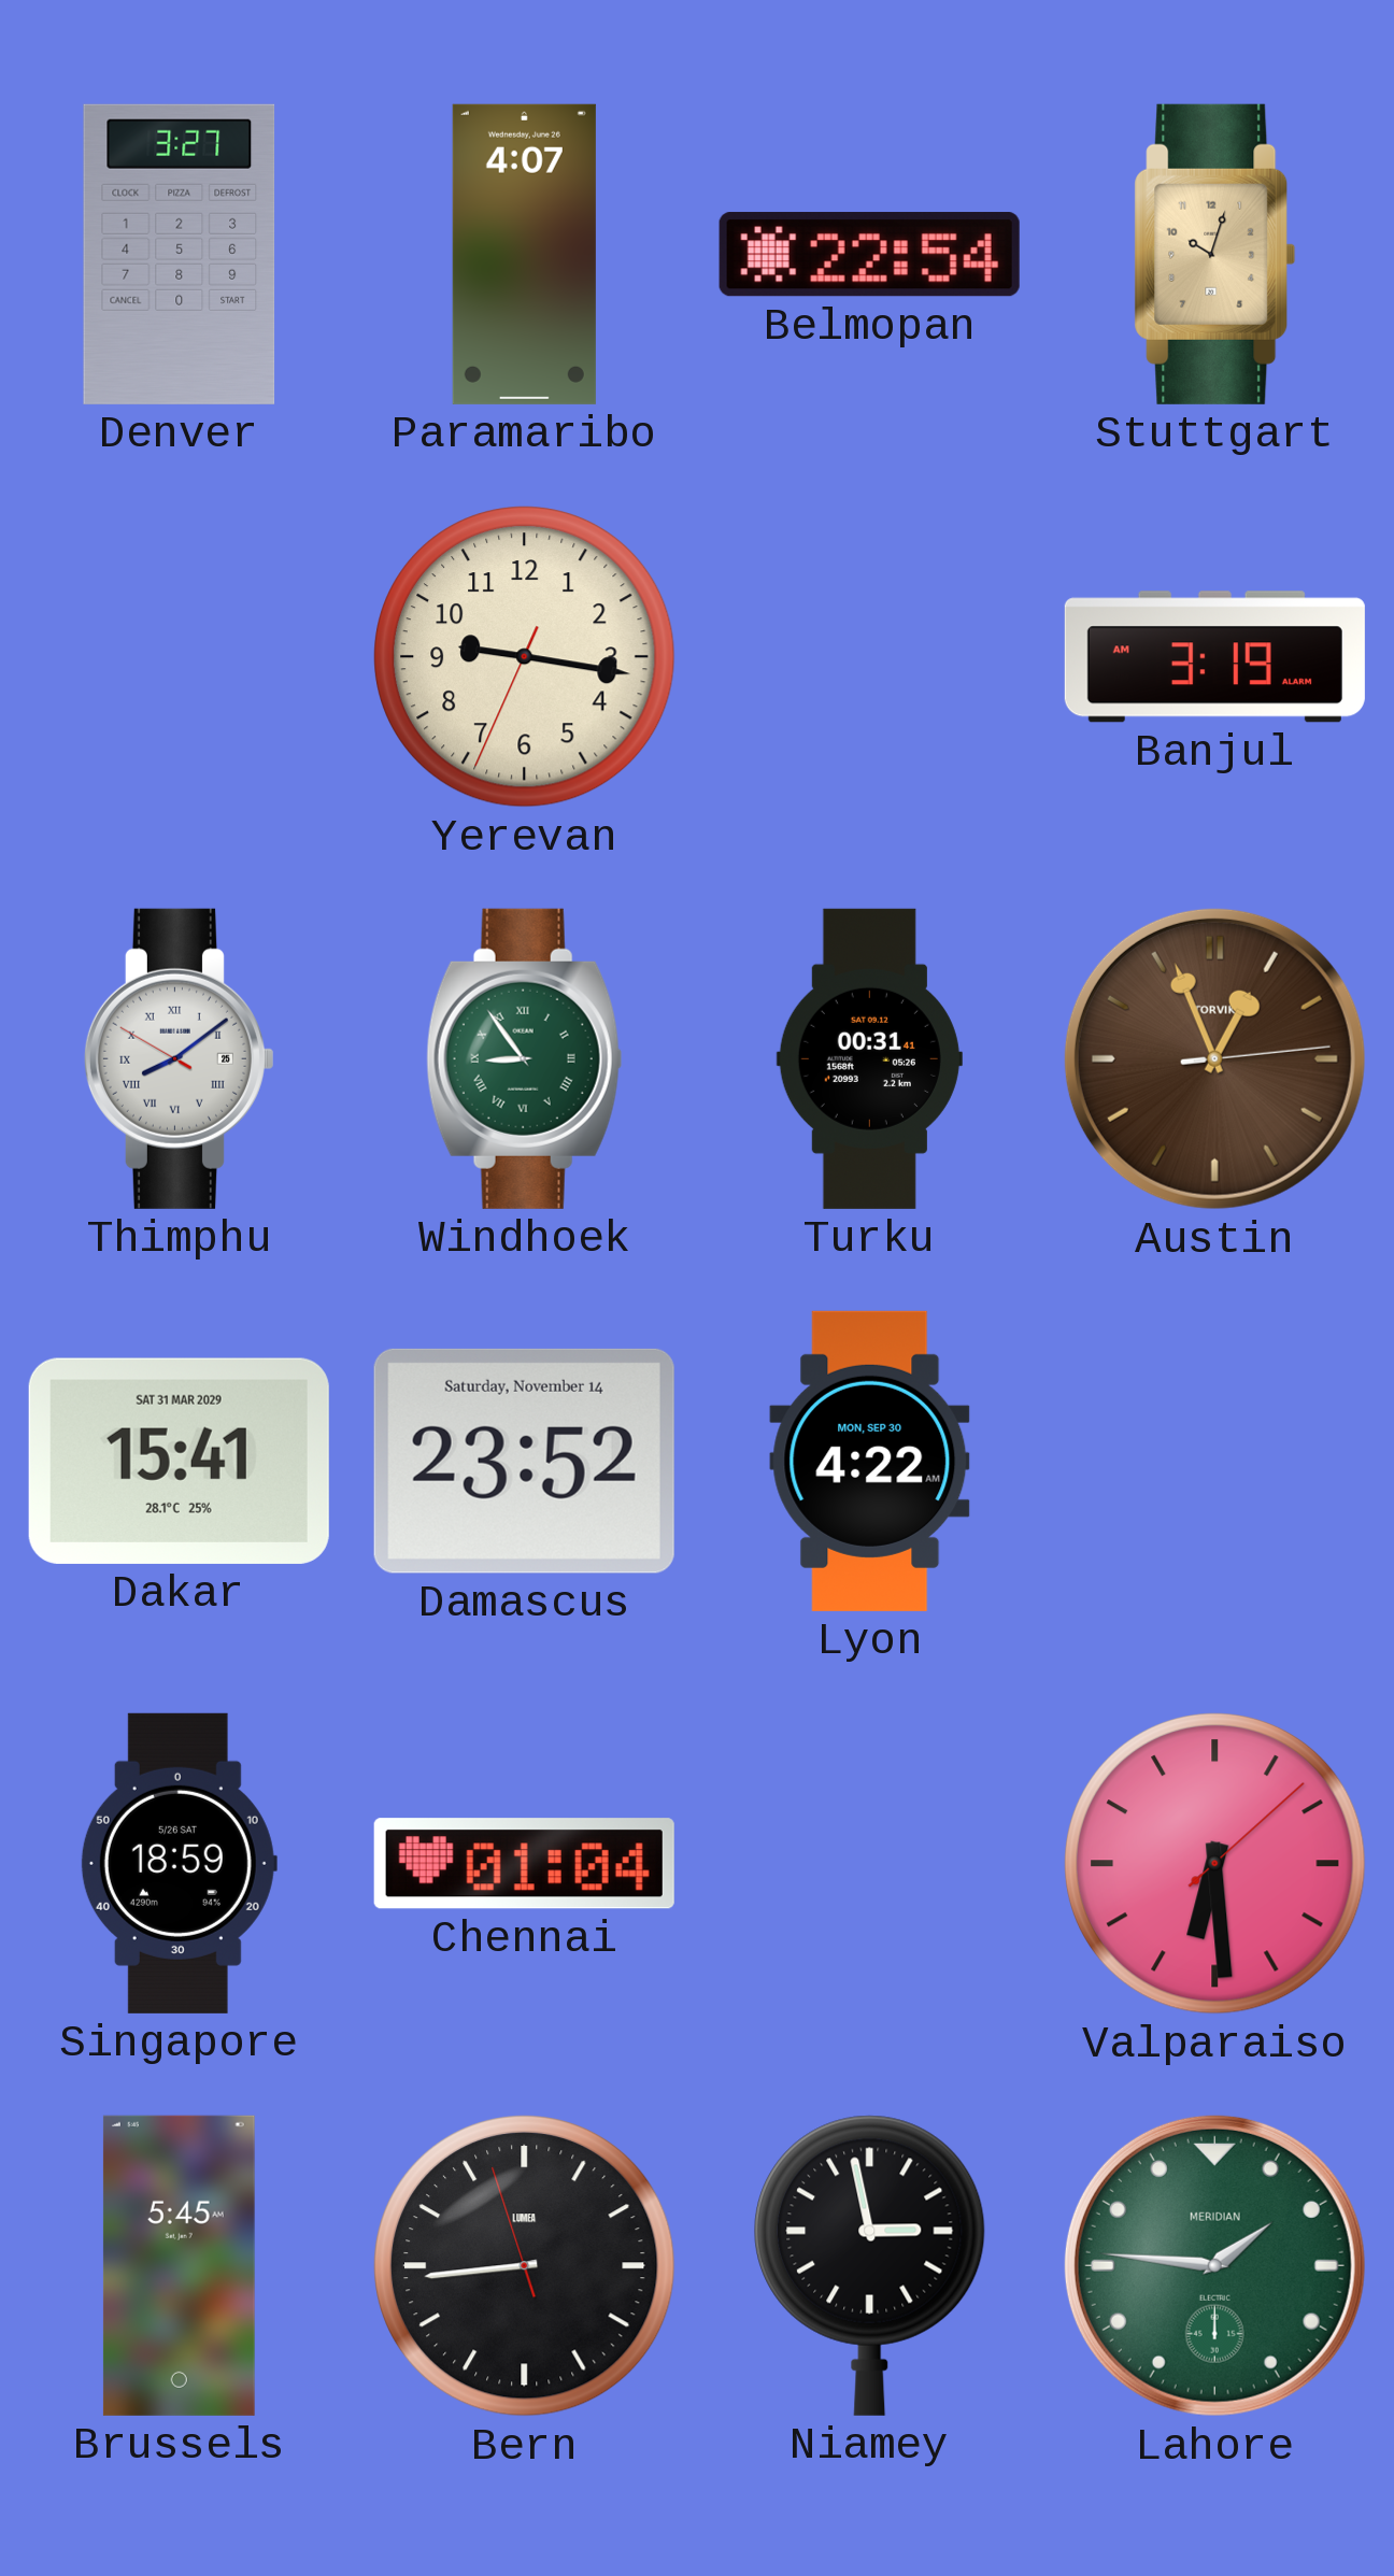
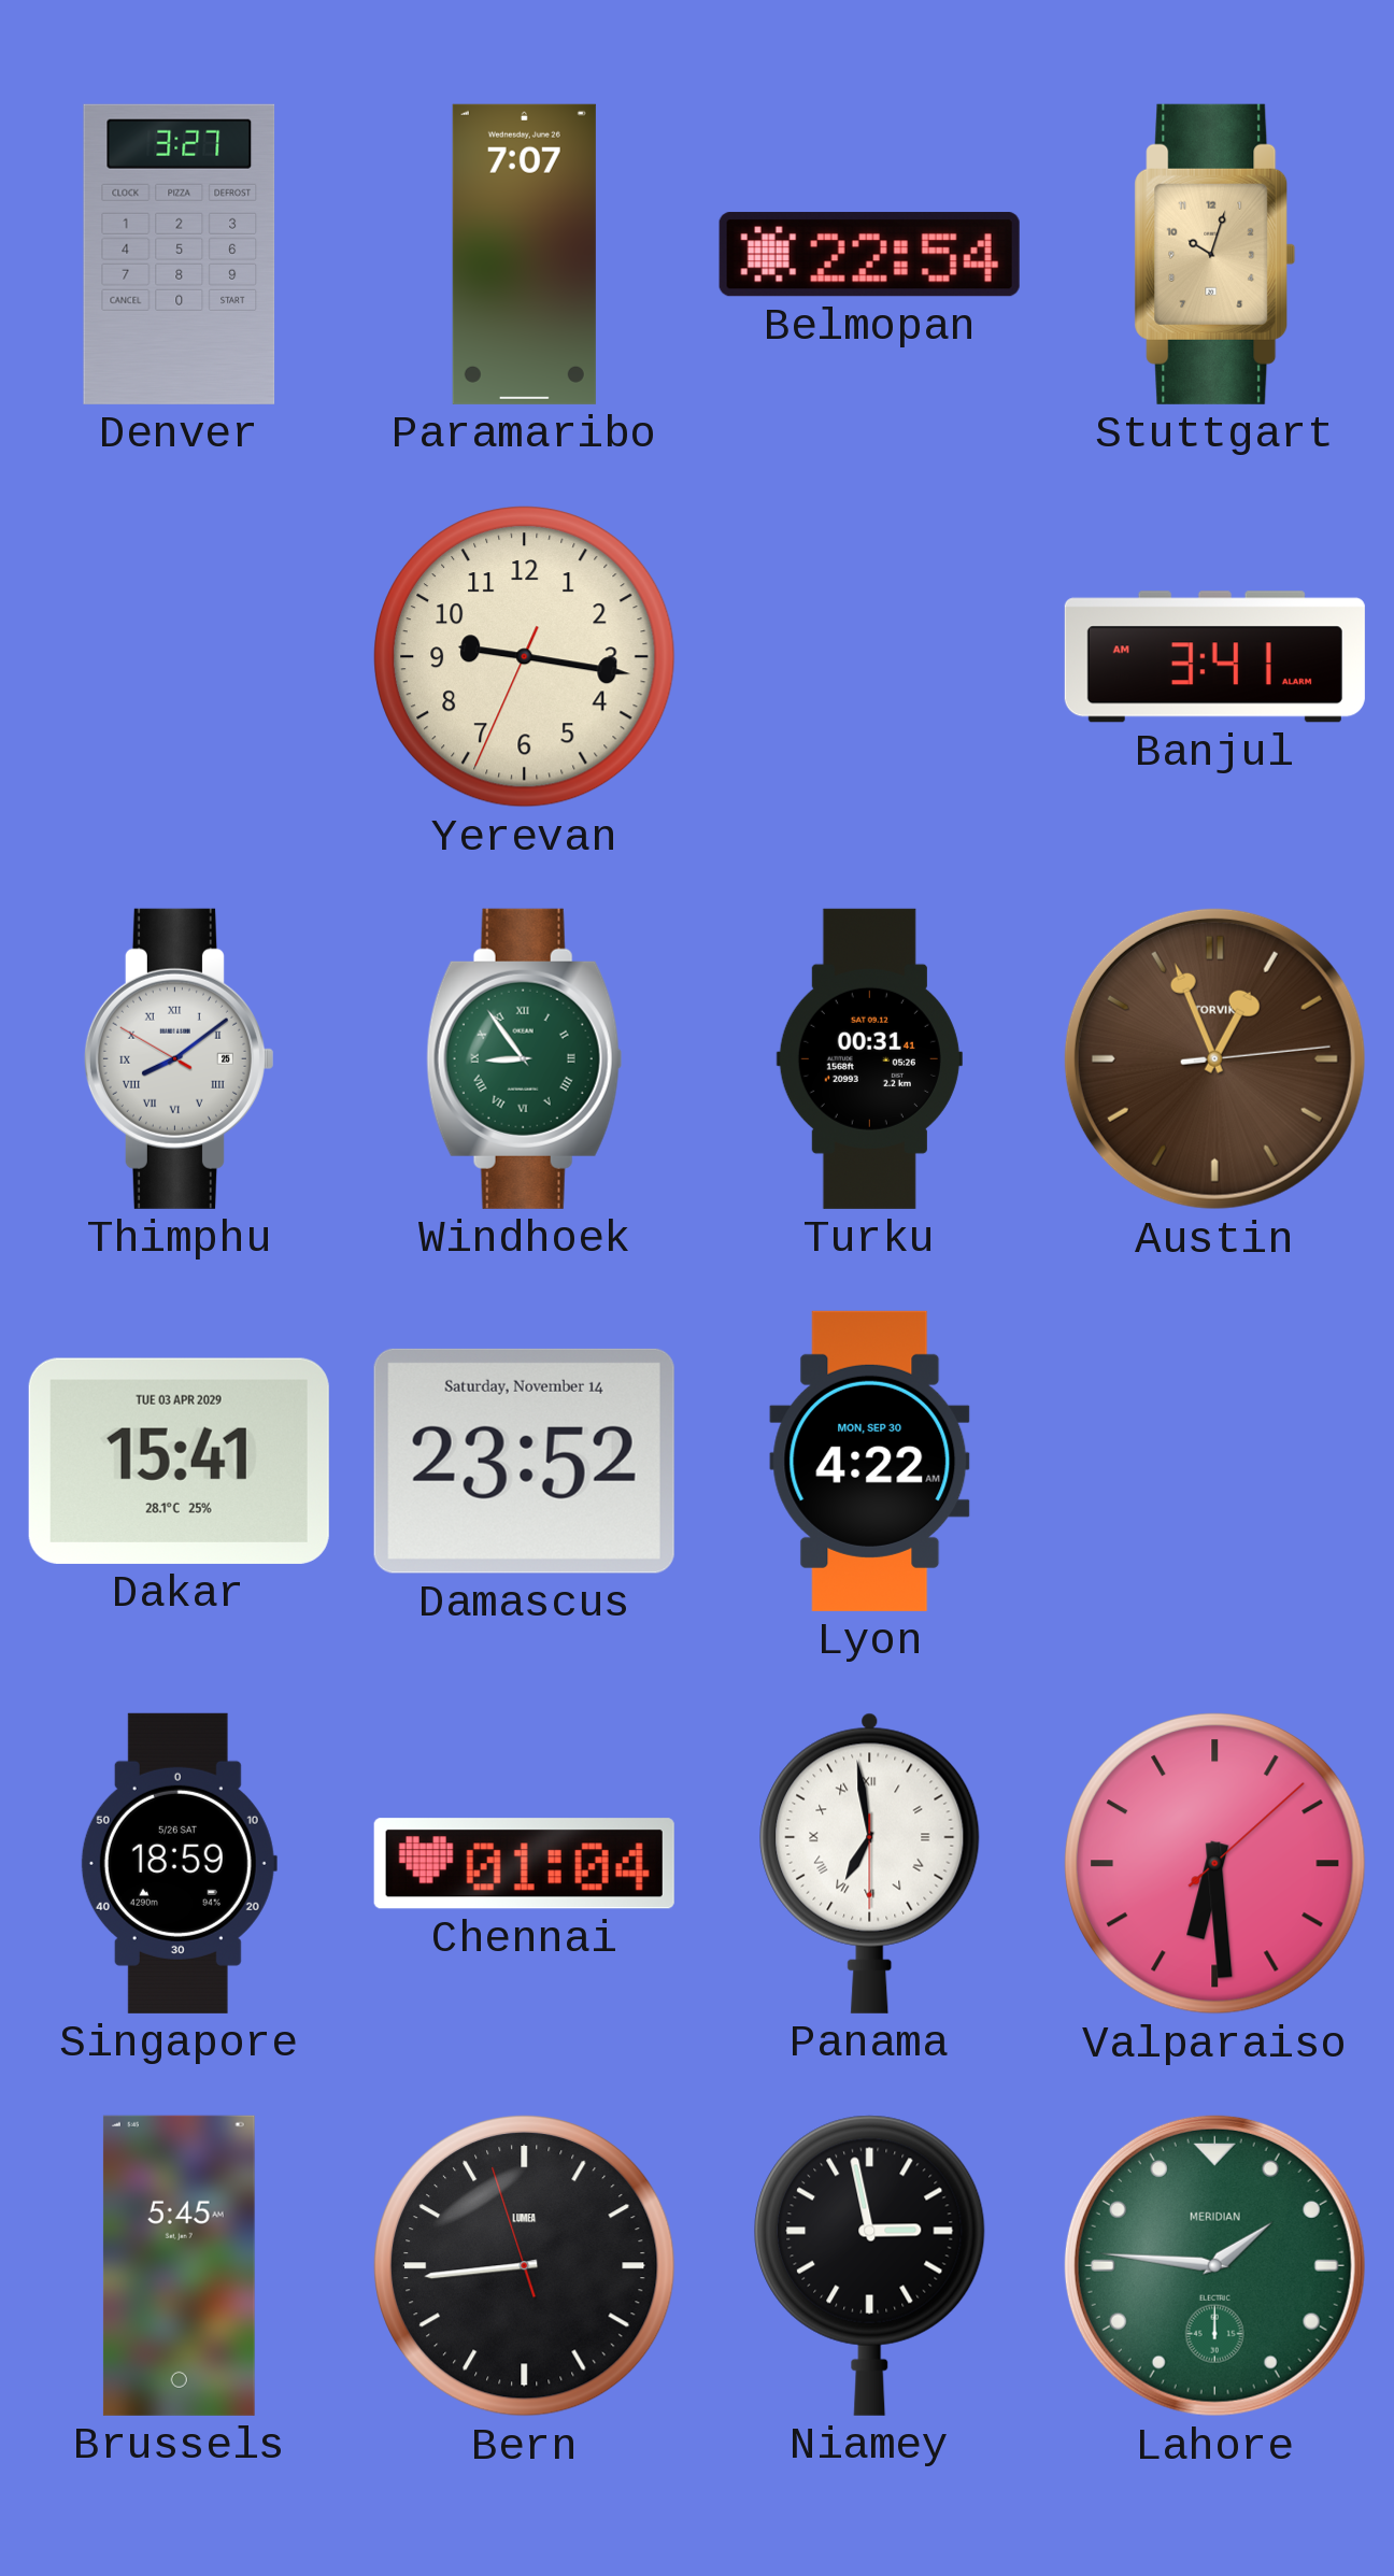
Paramaribo: 4:07 -> 7:07
Banjul: 3:19 -> 3:41
Dakar date: SAT 31 MAR 2029 -> TUE 03 APR 2029
Panama: none -> 6:58
